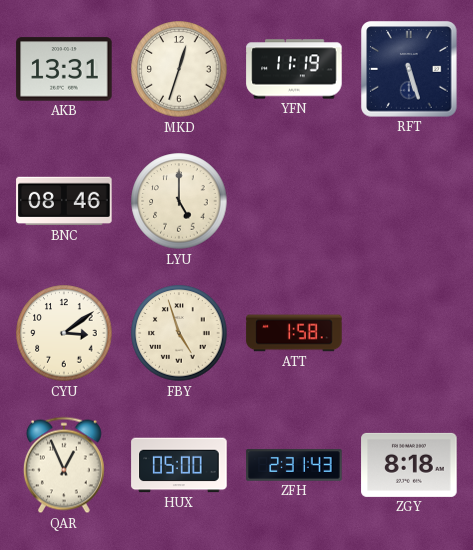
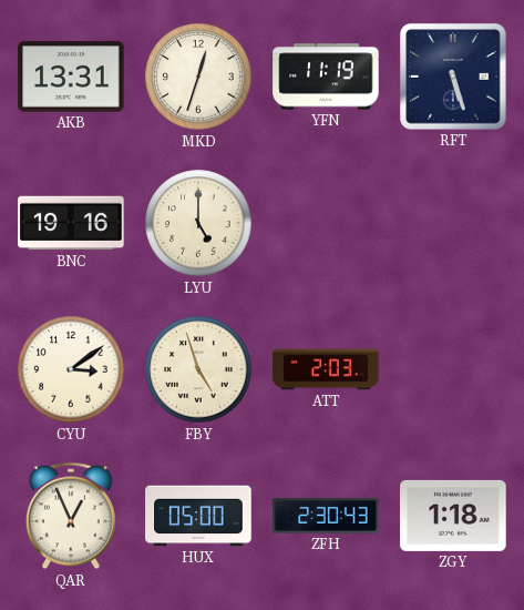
BNC: 08:46 -> 19:16
ATT: 1:58 -> 2:03
ZFH: 2:31 -> 2:30
ZGY: 8:18 -> 1:18
